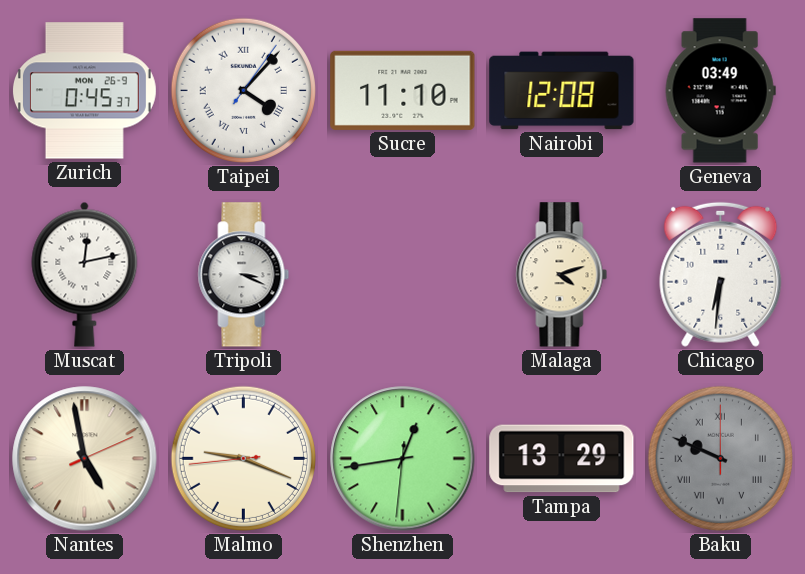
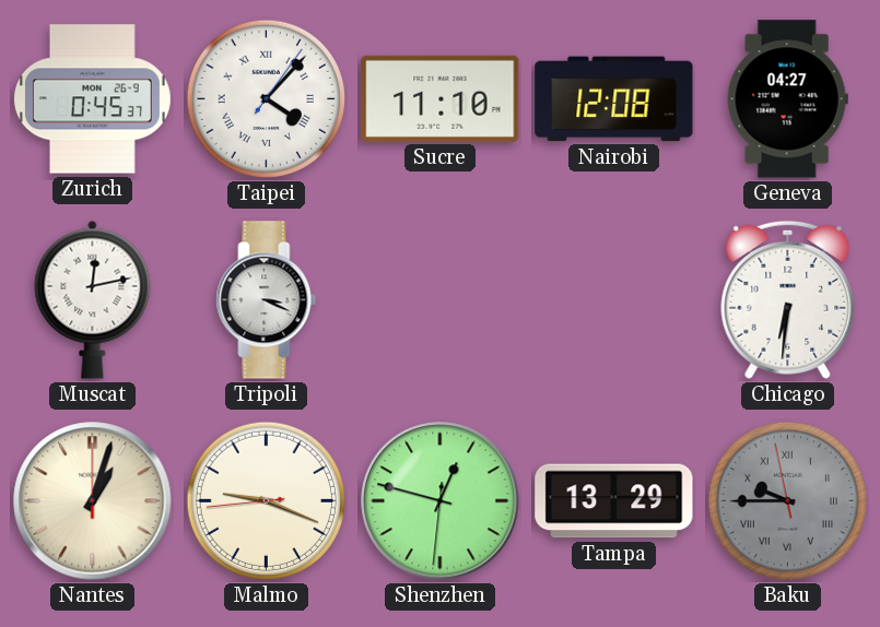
Geneva: 03:49 -> 04:27
Malaga: 4:12 -> none
Nantes: 4:58 -> 1:03
Shenzhen: 12:43 -> 12:47
Baku: 9:49 -> 9:44
